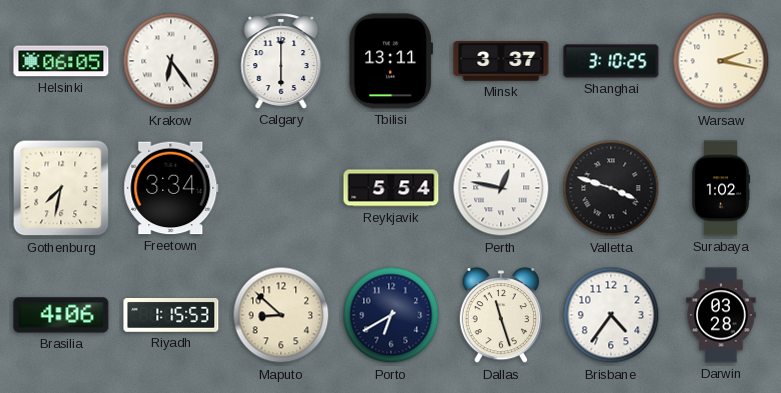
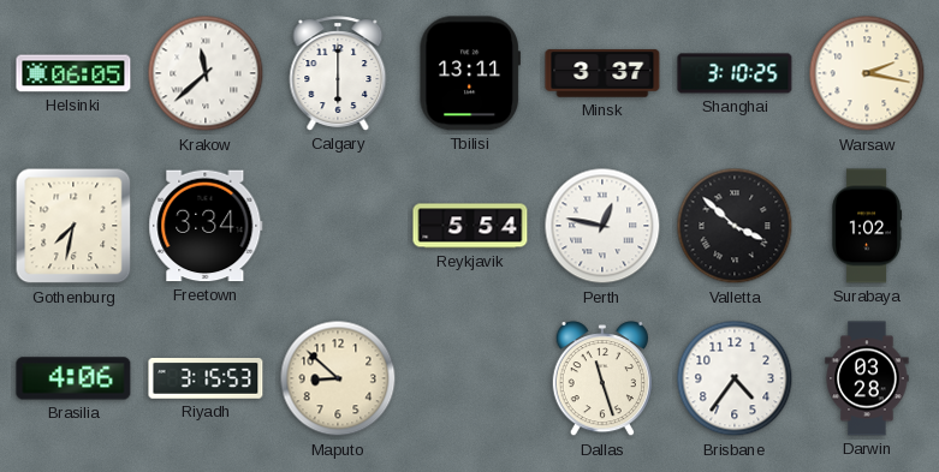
Krakow: 6:24 -> 11:38
Valletta: 3:48 -> 3:52
Riyadh: 1:15 -> 3:15
Porto: 6:40 -> none
